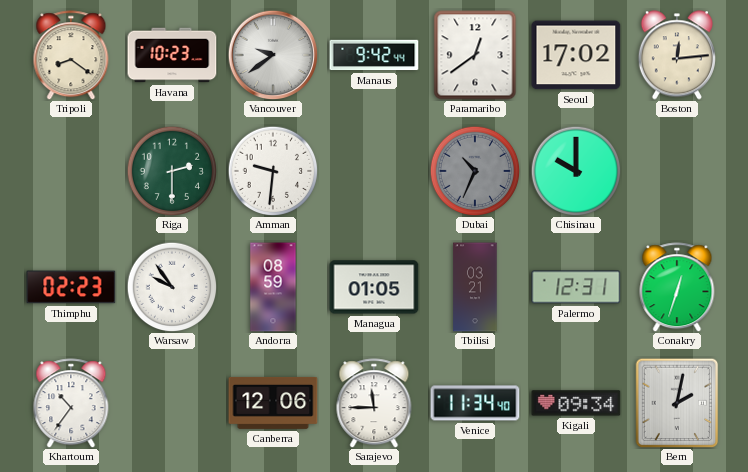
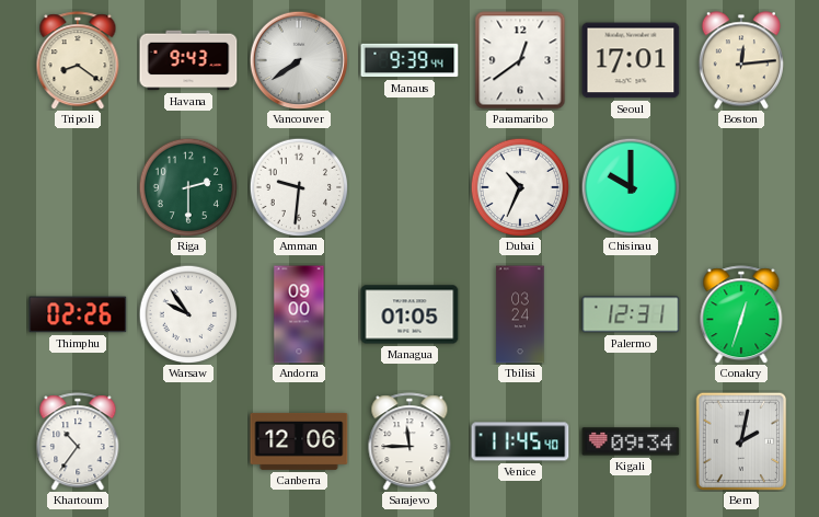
Havana: 10:23 -> 9:43
Vancouver: 9:39 -> 7:39
Manaus: 9:42 -> 9:39
Seoul: 17:02 -> 17:01
Dubai dial: grey -> white
Thimphu: 02:23 -> 02:26
Andorra: 08:59 -> 09:00
Tbilisi: 03:21 -> 03:24
Venice: 11:34 -> 11:45
